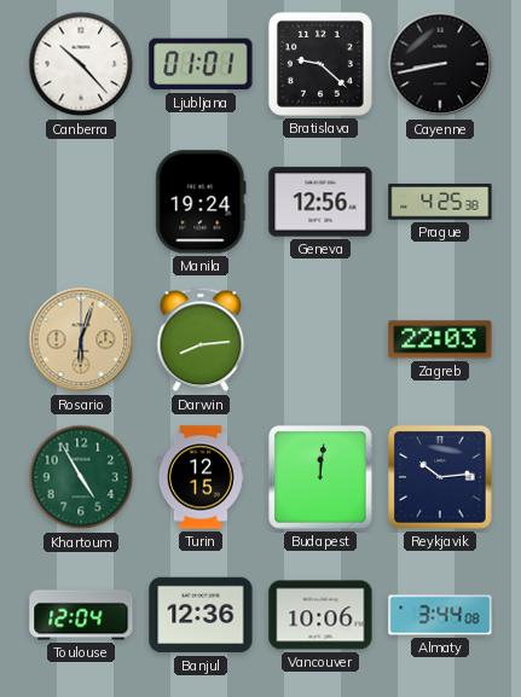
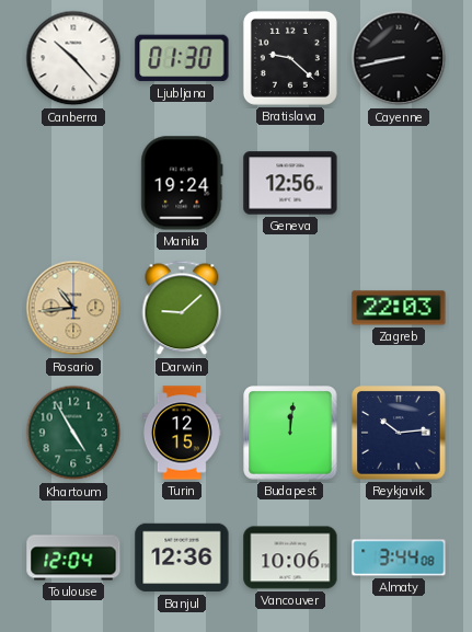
Ljubljana: 01:01 -> 01:30
Prague: 4:25 -> none
Rosario: 6:03 -> 10:44
Darwin: 8:14 -> 9:08
